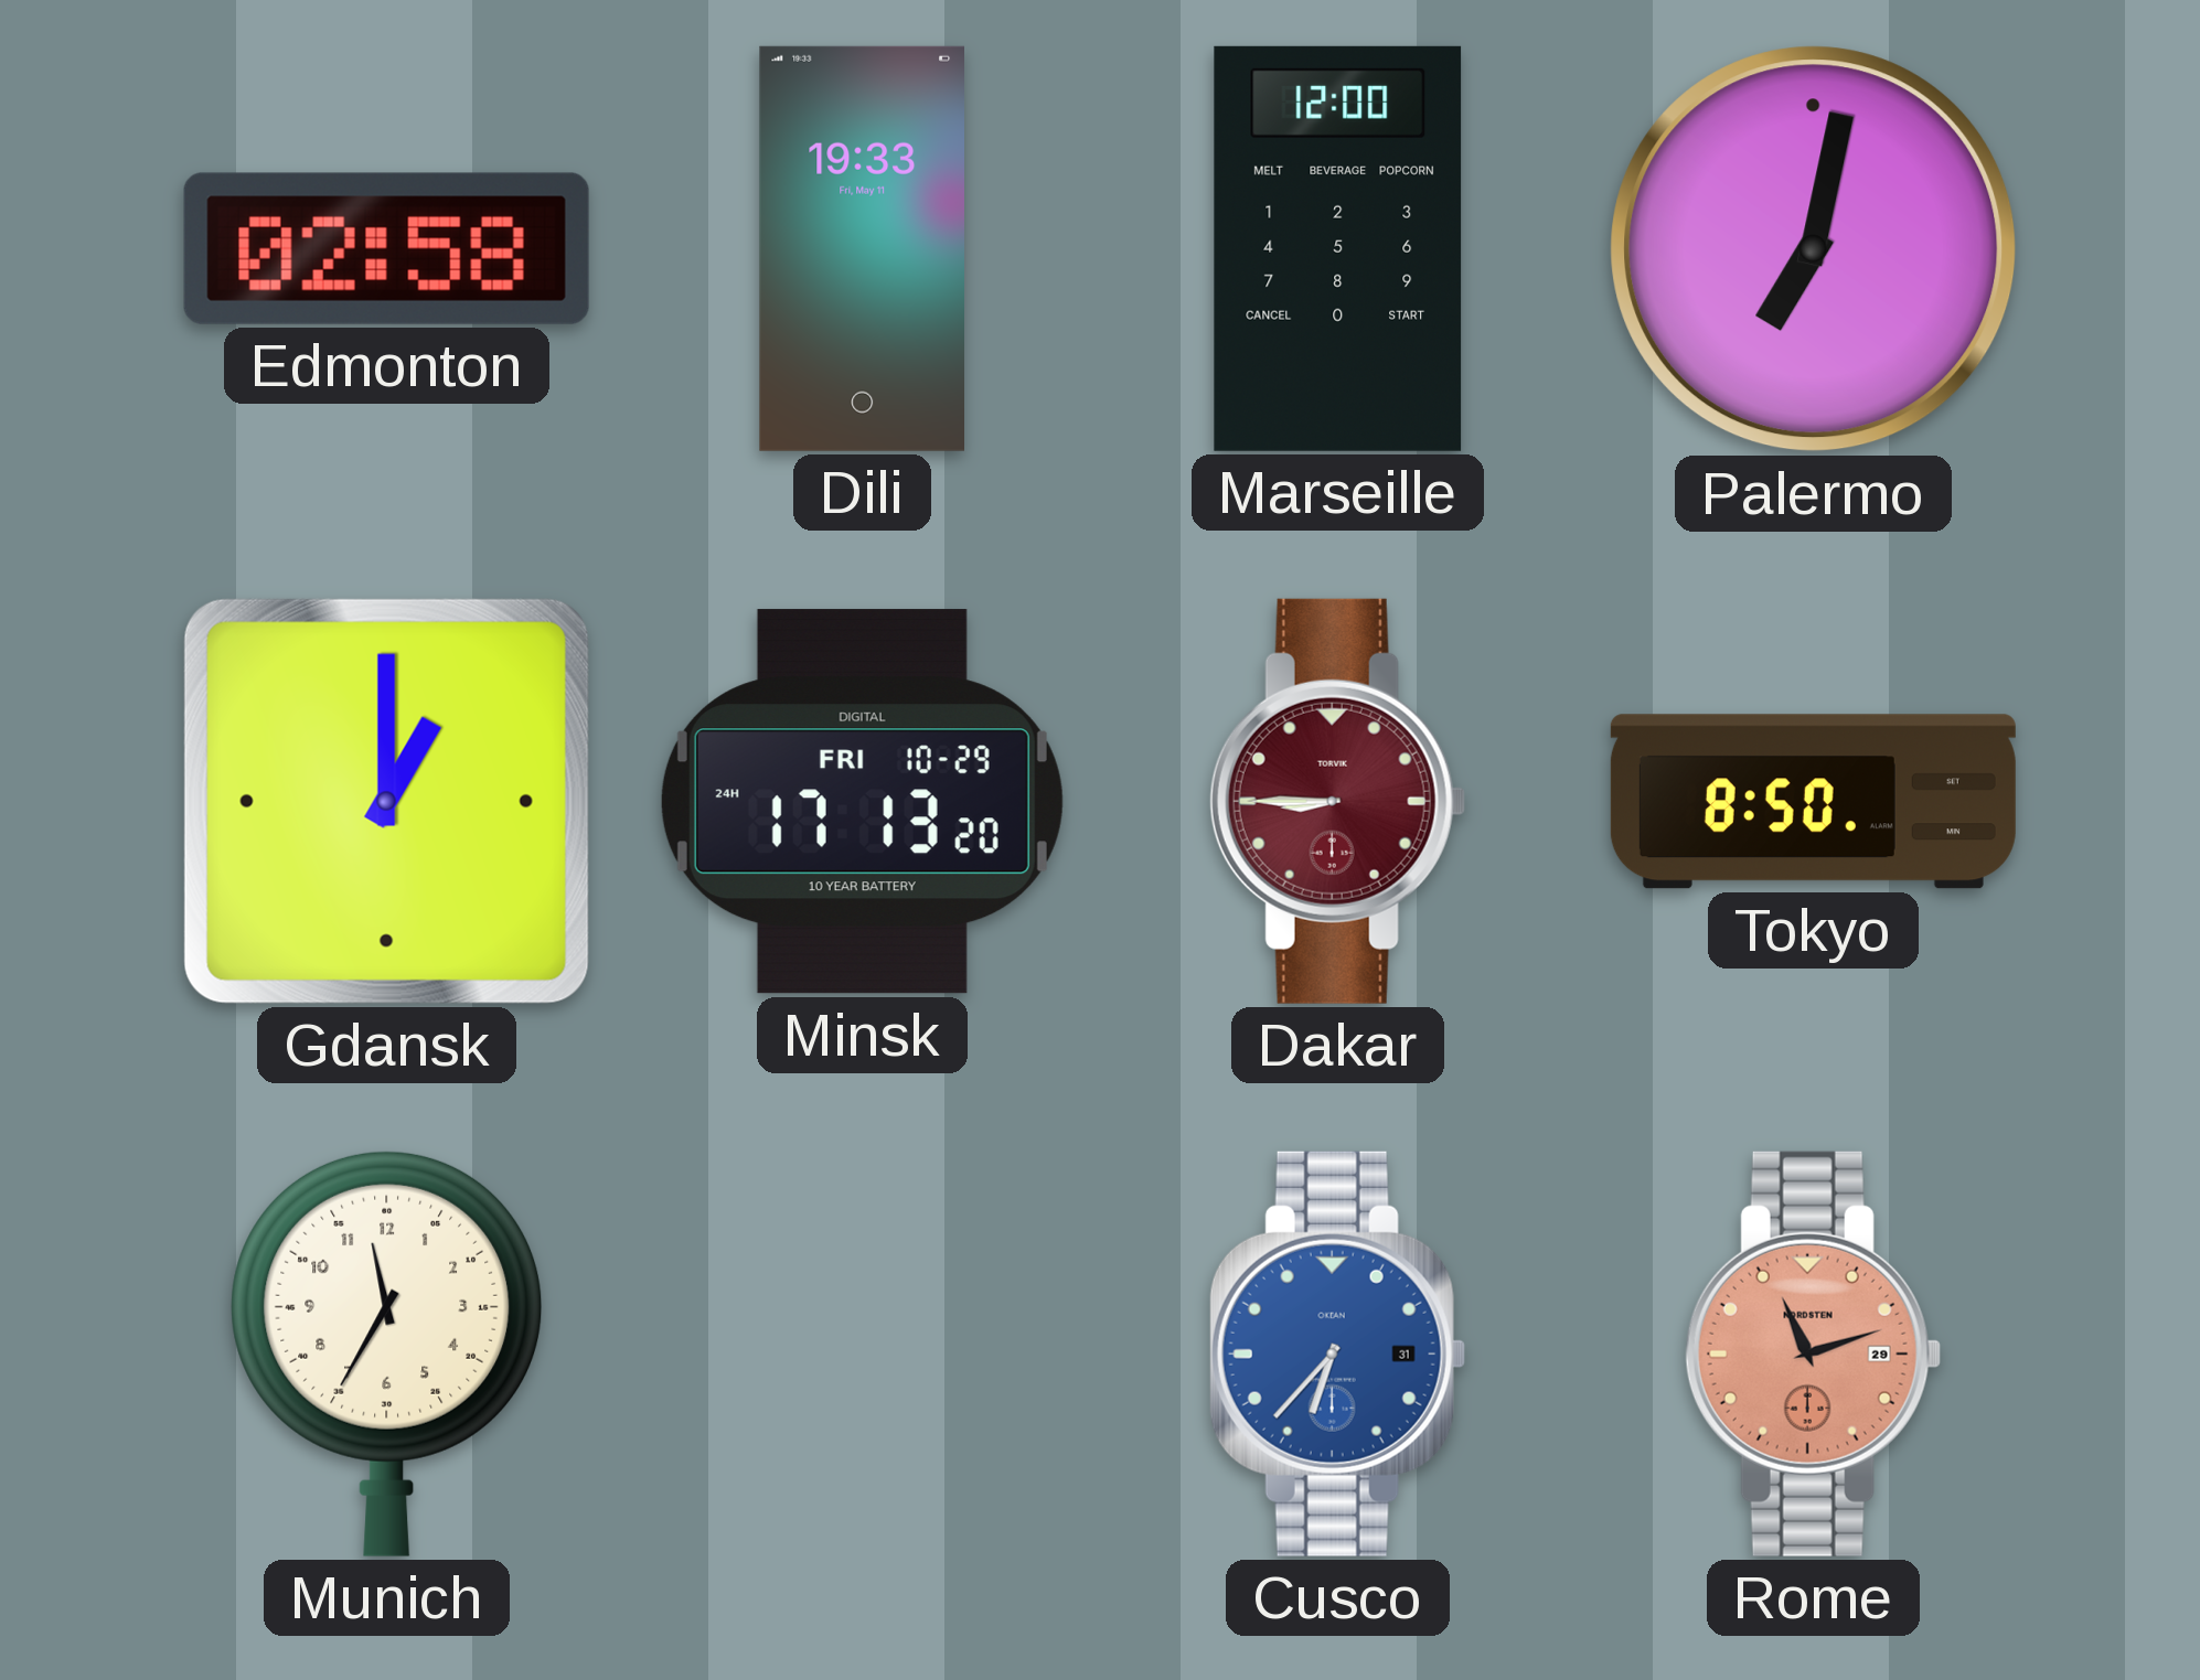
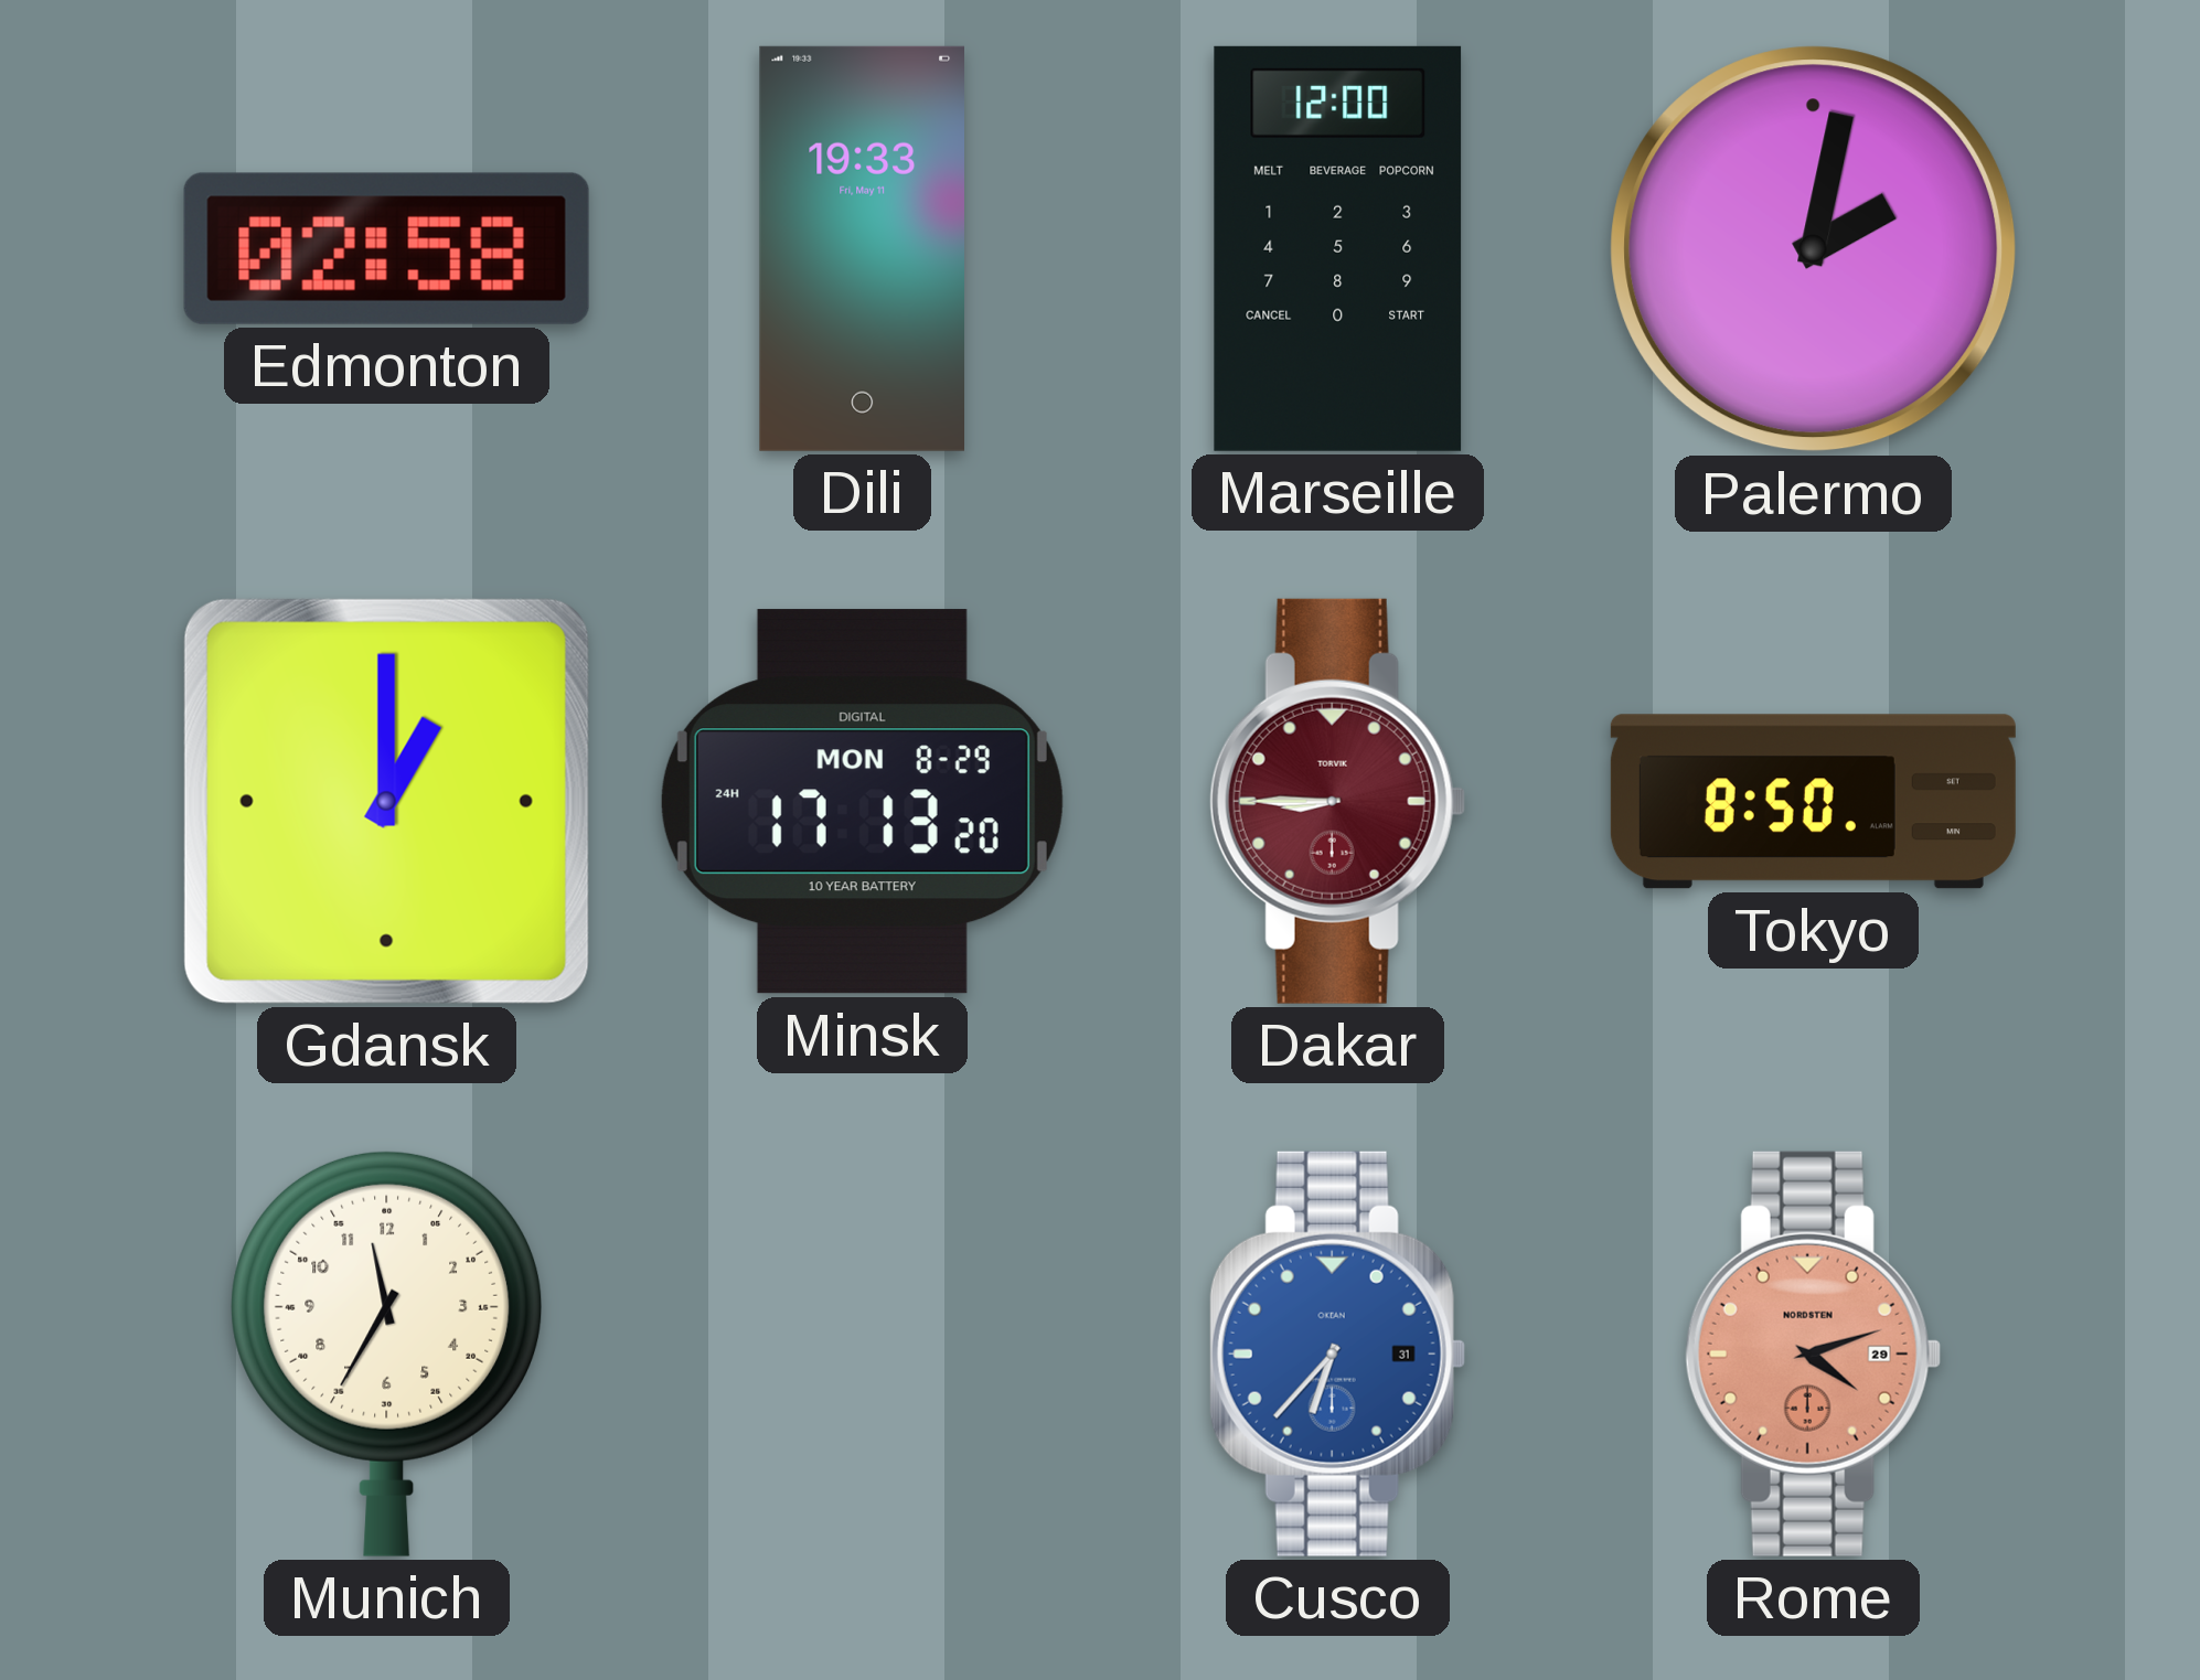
Palermo: 7:02 -> 2:02
Minsk date: FRI 10-29 -> MON 8-29
Rome: 11:12 -> 4:12
